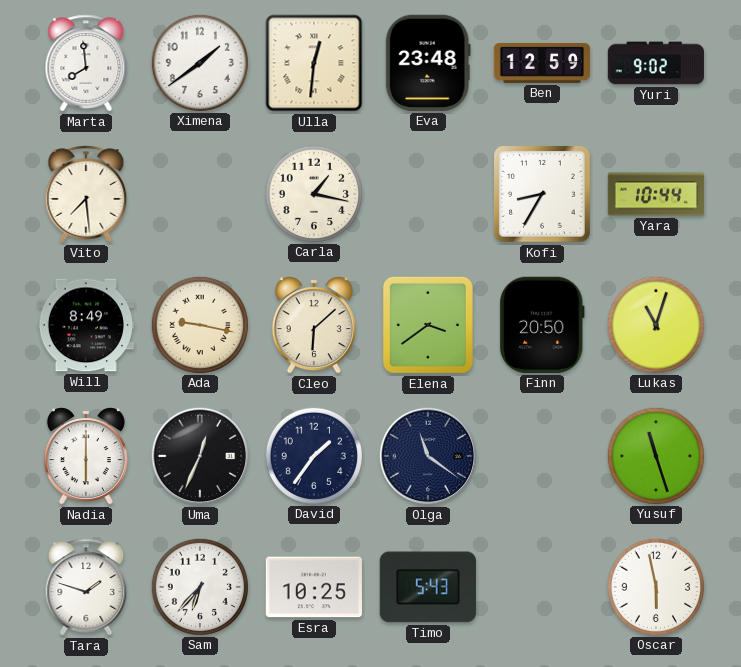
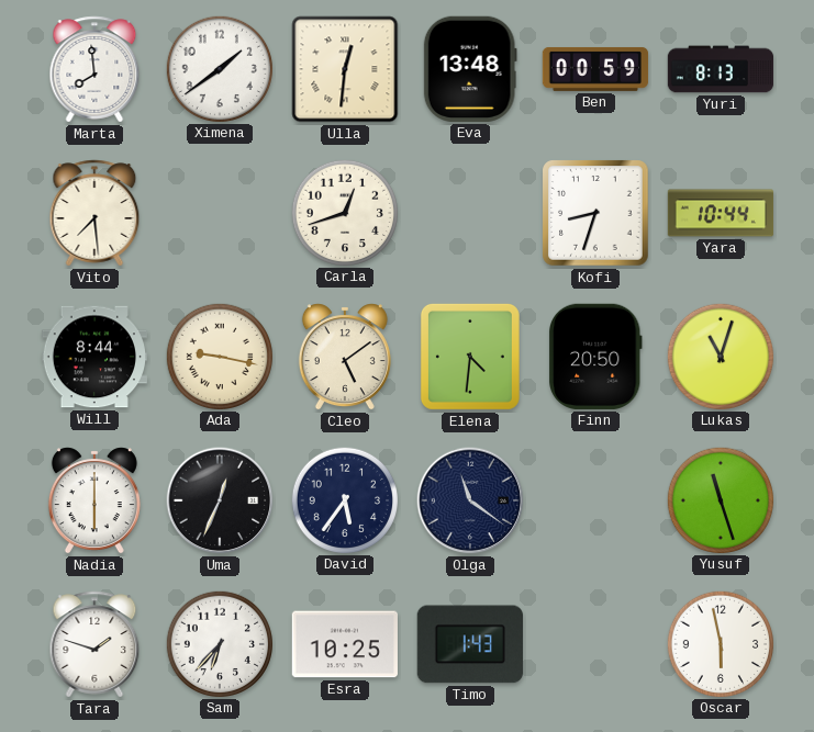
Eva: 23:48 -> 13:48
Ben: 12:59 -> 00:59
Yuri: 9:02 -> 8:13
Carla: 1:17 -> 12:42
Kofi: 8:35 -> 8:33
Will: 8:49 -> 8:44
Cleo: 6:08 -> 5:09
Elena: 3:39 -> 4:31
David: 1:36 -> 5:36
Timo: 5:43 -> 1:43
